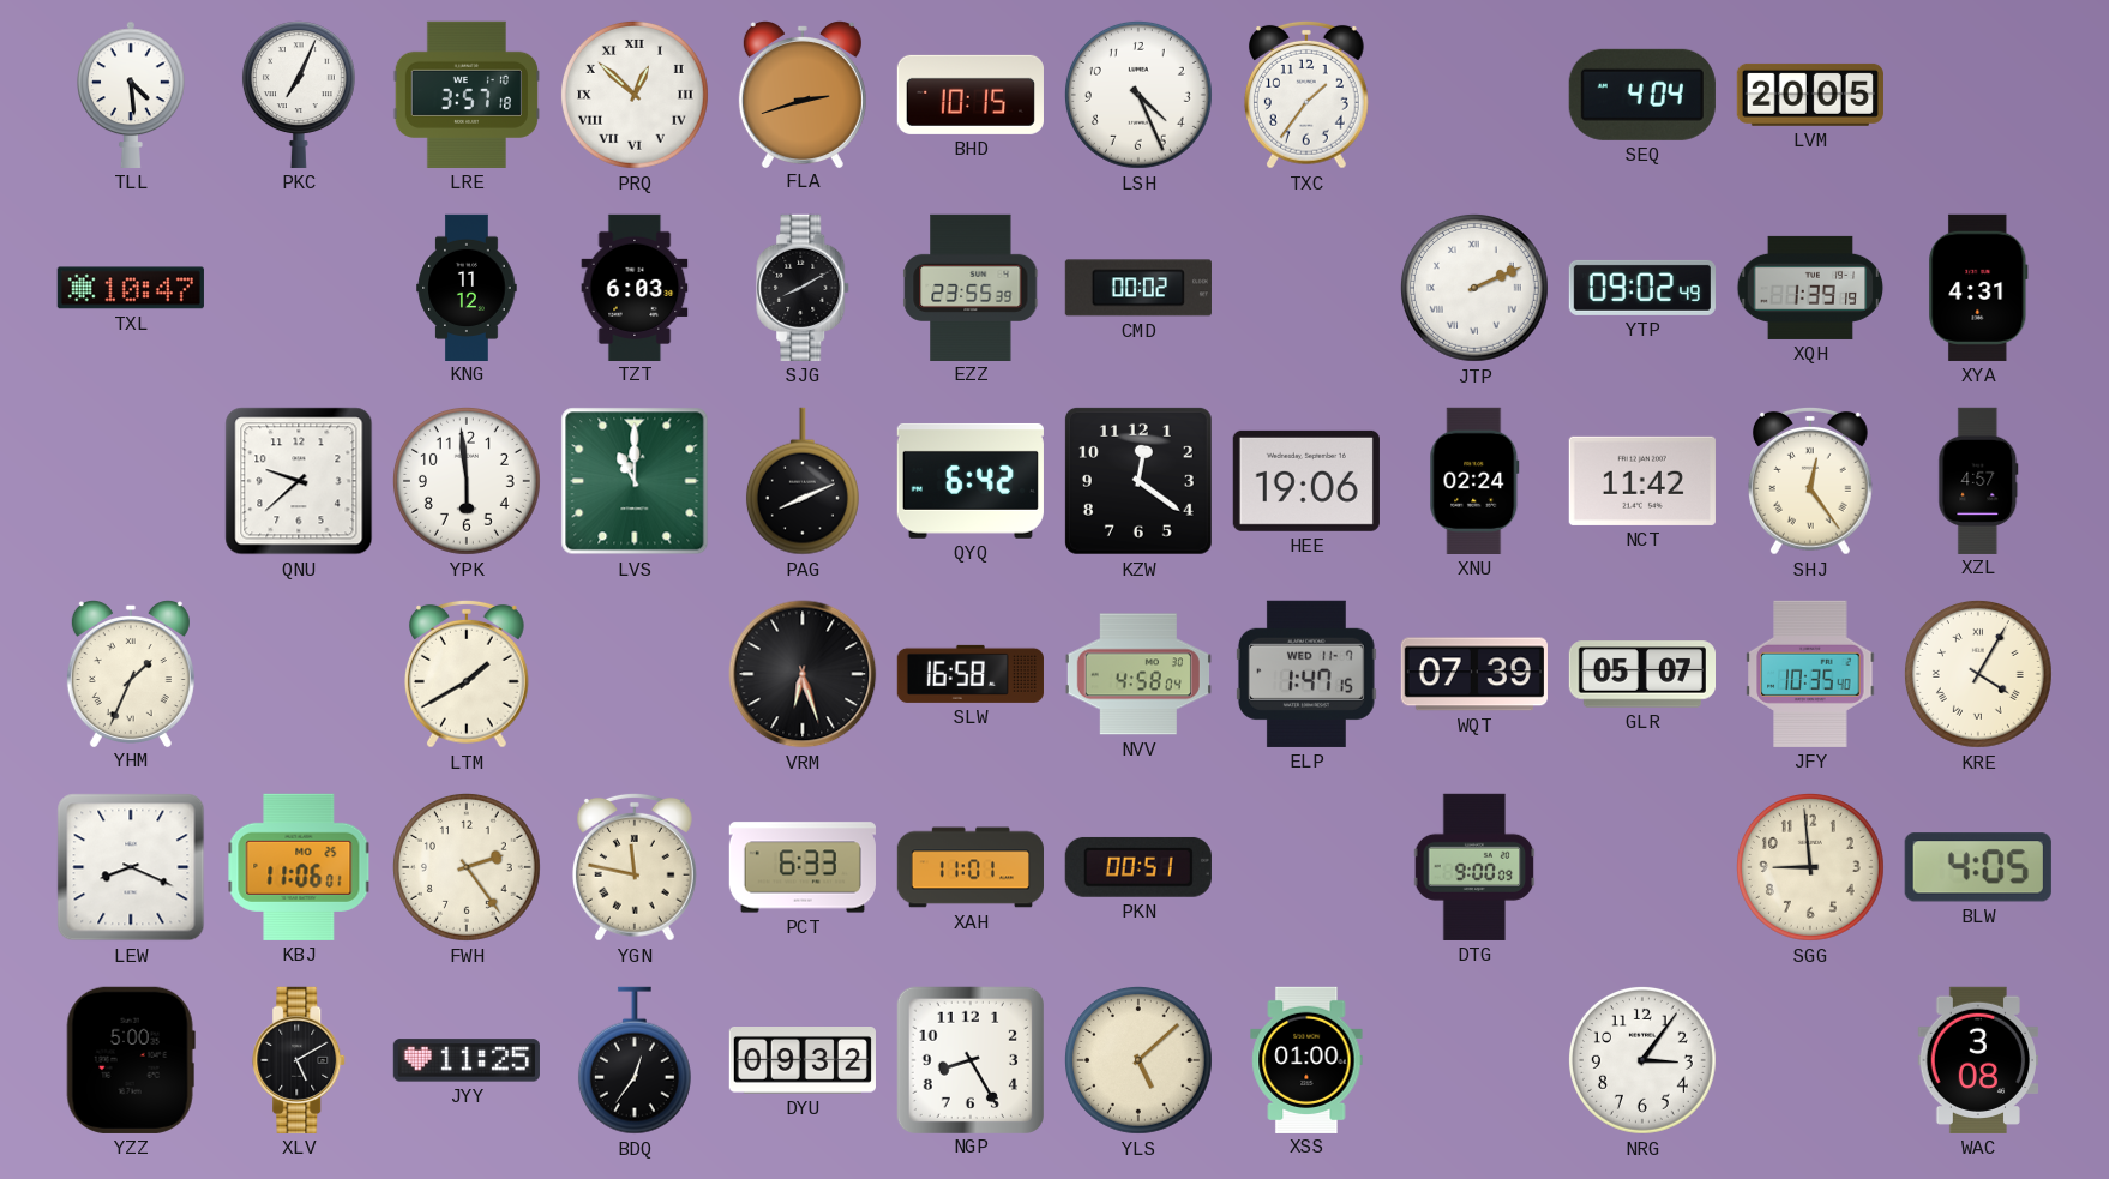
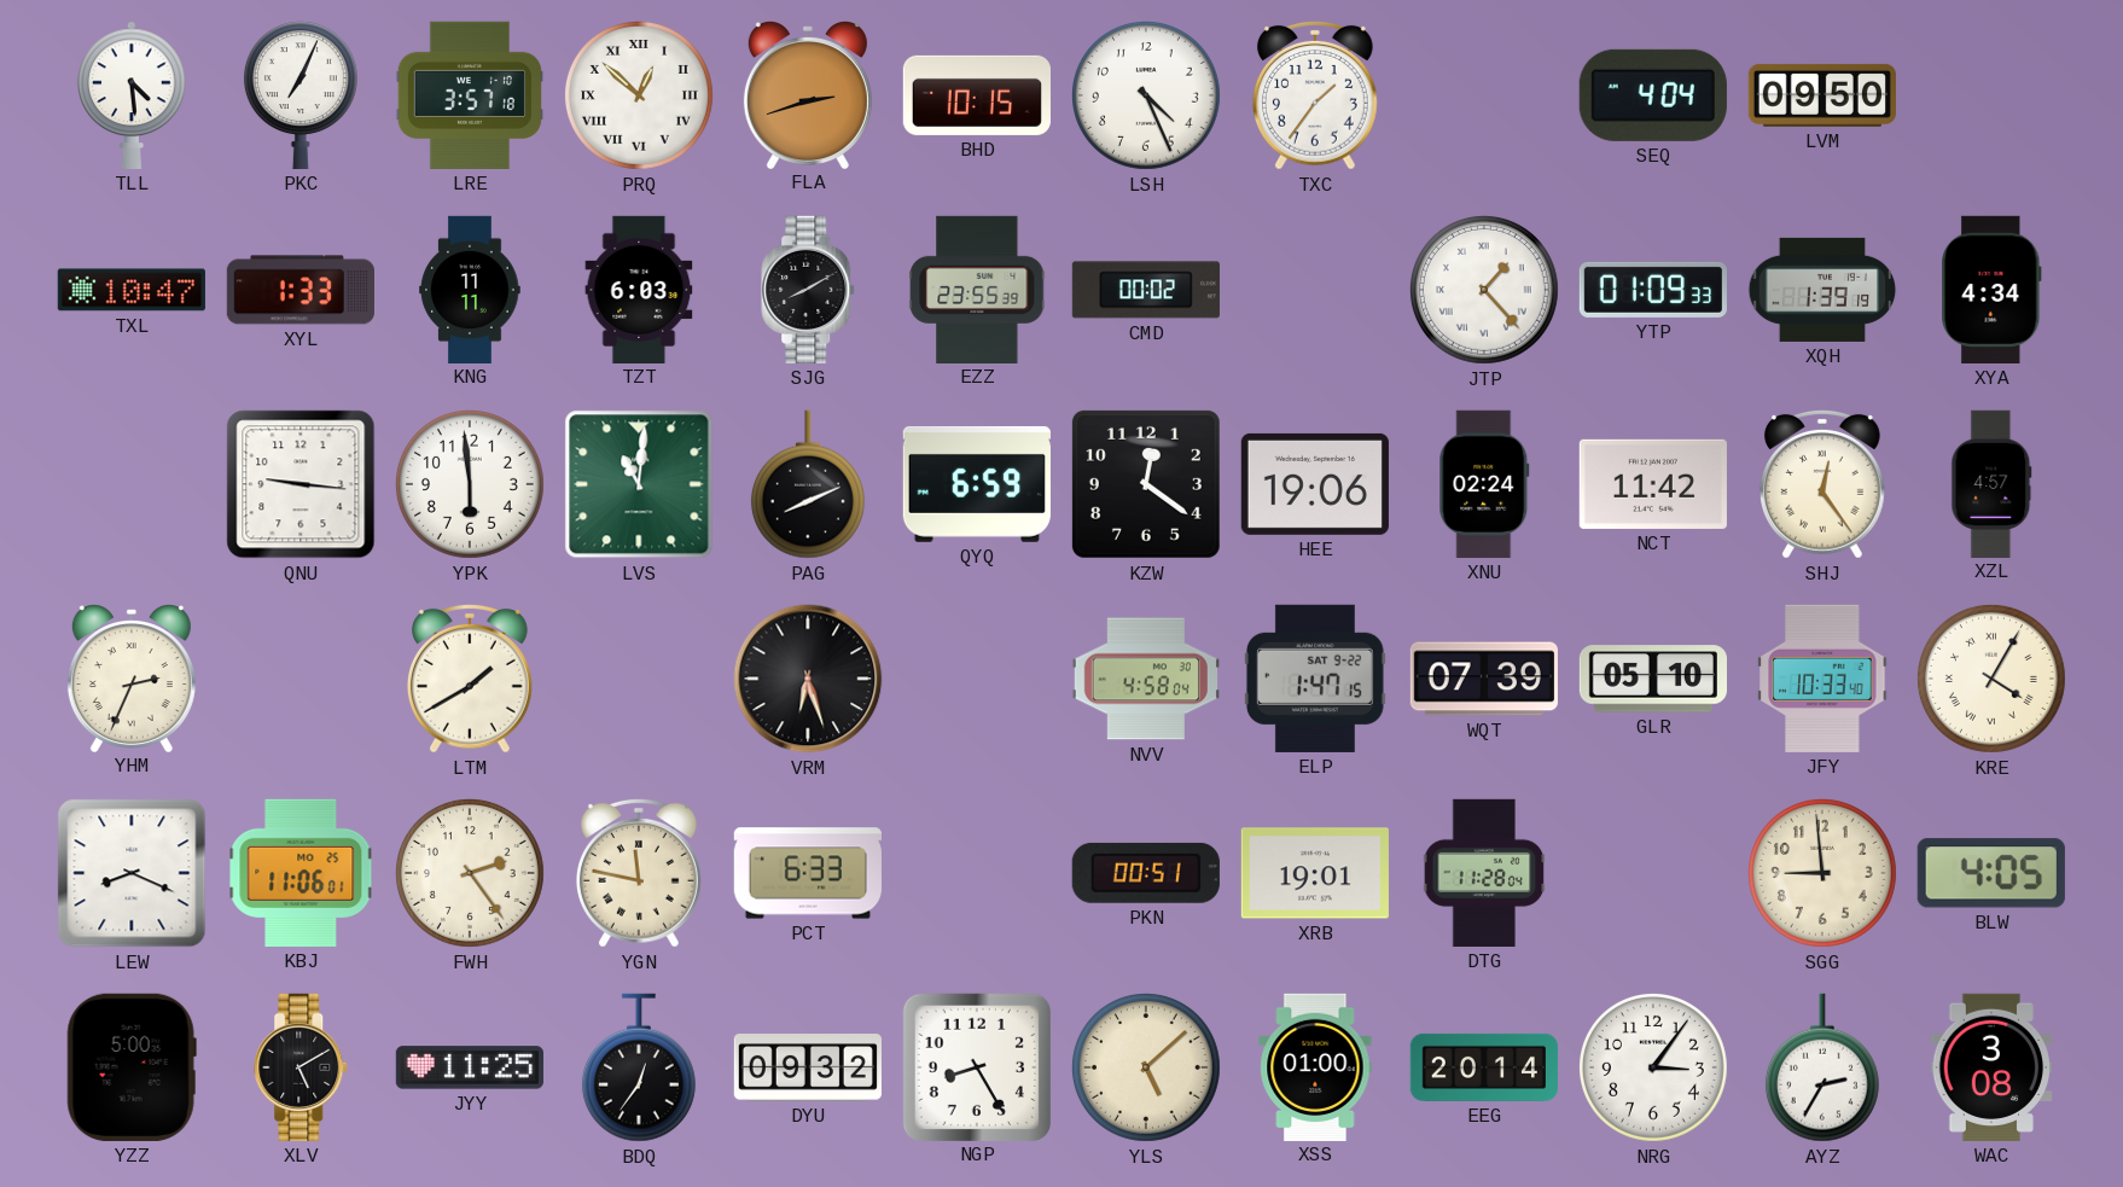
LVM: 20:05 -> 09:50
XYL: none -> 1:33
KNG: 11:12 -> 11:11
JTP: 2:11 -> 1:23
YTP: 09:02 -> 01:09
XYA: 4:31 -> 4:34
QNU: 9:38 -> 9:16
LVS: 11:00 -> 11:01
QYQ: 6:42 -> 6:59
YHM: 1:34 -> 2:34
SLW: 16:58 -> none
ELP date: WED 11-7 -> SAT 9-22
GLR: 05:07 -> 05:10
JFY: 10:35 -> 10:33
XAH: 11:01 -> none
XRB: none -> 19:01
DTG: 9:00 -> 11:28
EEG: none -> 20:14
AYZ: none -> 2:35
